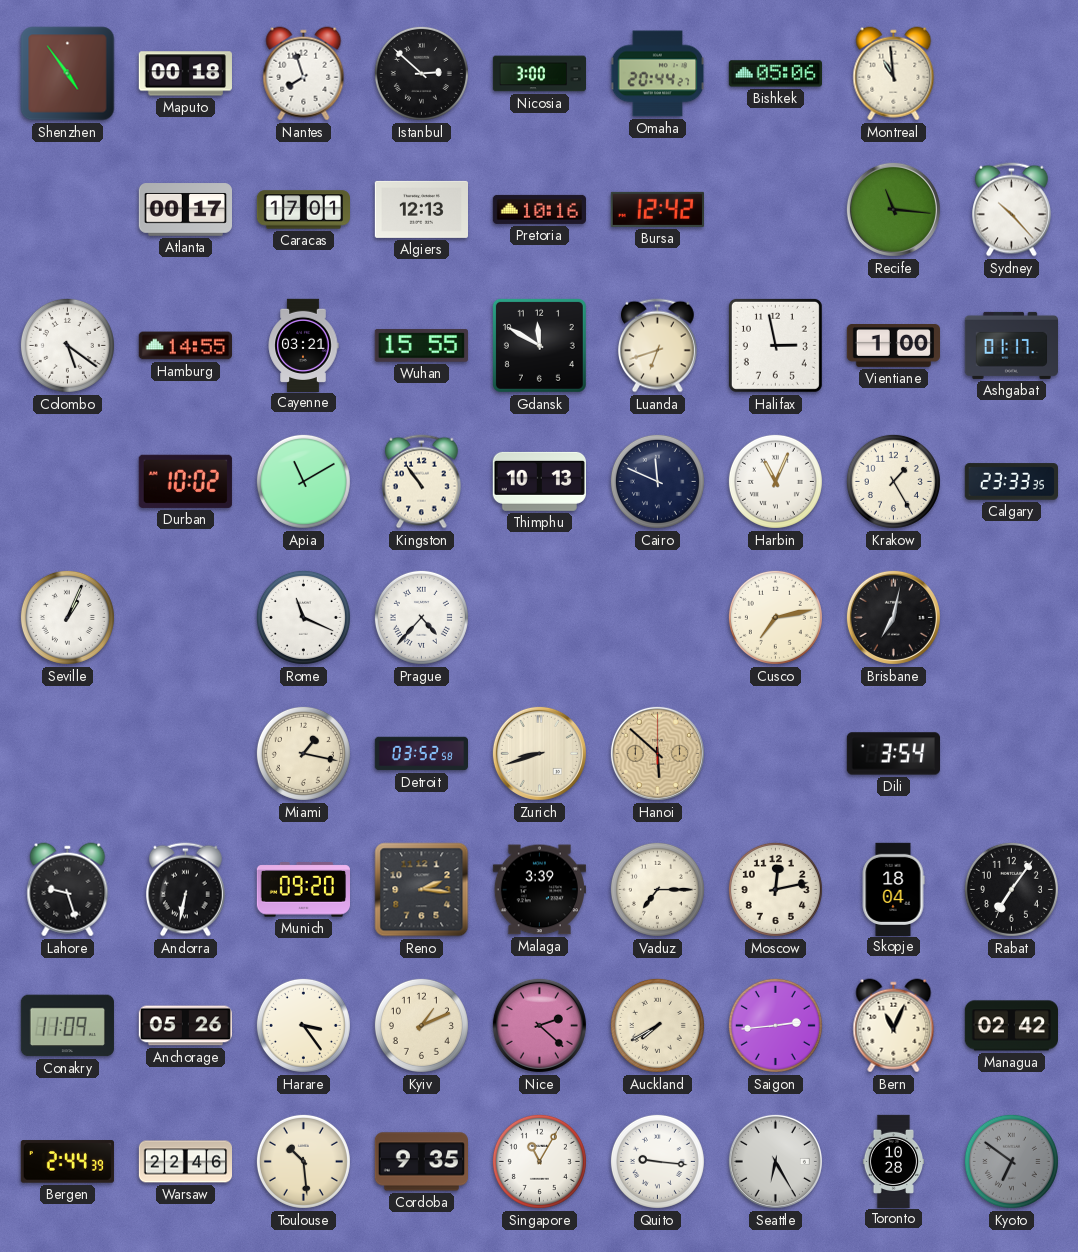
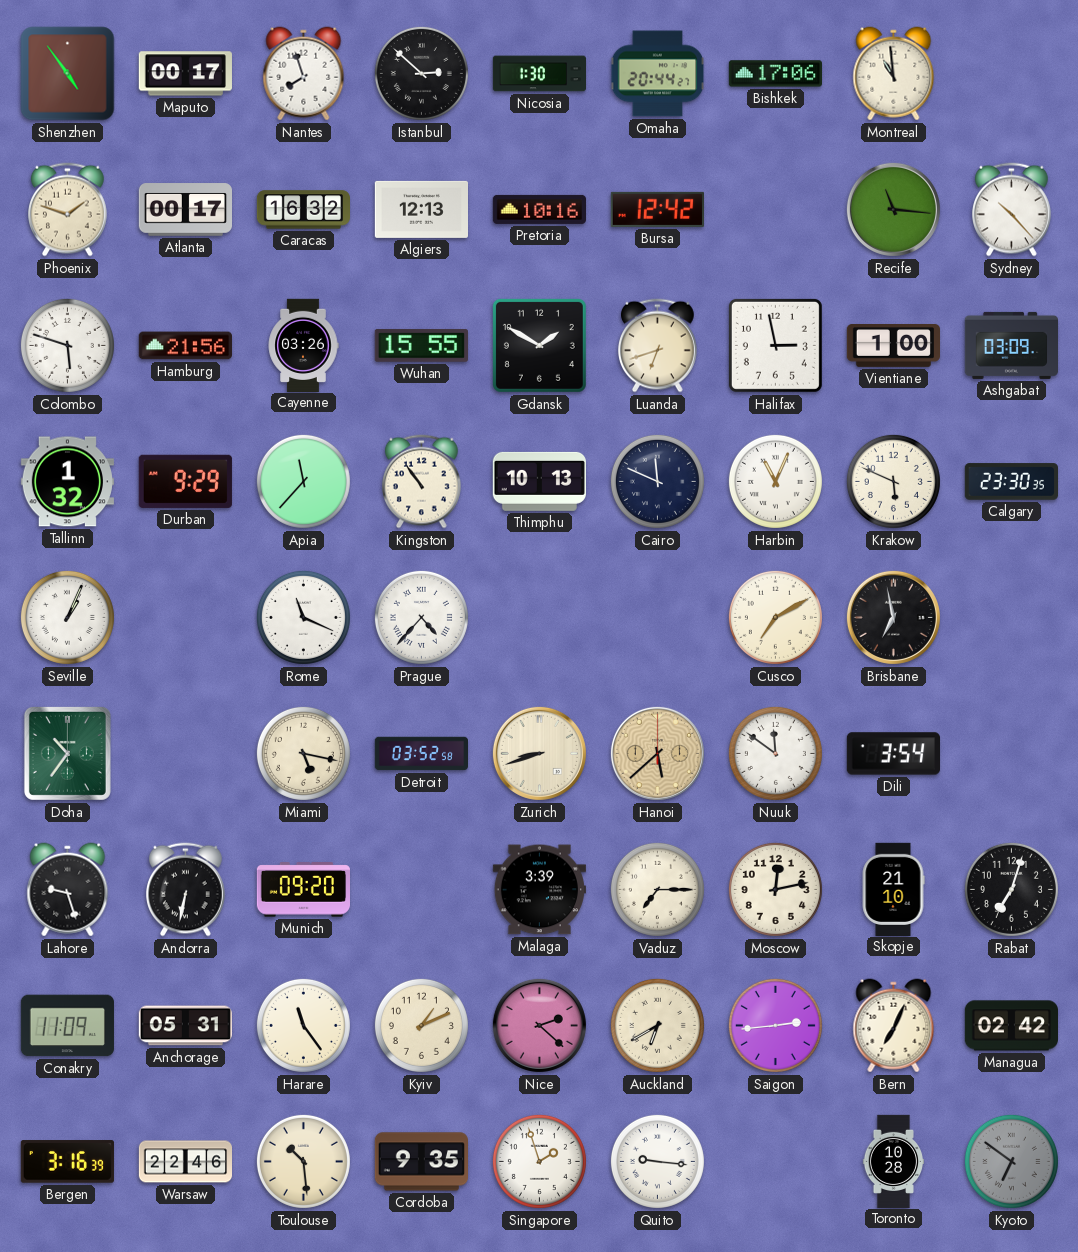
Maputo: 00:18 -> 00:17
Nicosia: 3:00 -> 1:30
Bishkek: 05:06 -> 17:06
Phoenix: none -> 1:48
Caracas: 17:01 -> 16:32
Colombo: 5:21 -> 5:48
Hamburg: 14:55 -> 21:56
Cayenne: 03:21 -> 03:26
Gdansk: 11:50 -> 1:50
Ashgabat: 01:17 -> 03:09
Tallinn: none -> 1:32
Durban: 10:02 -> 9:29
Apia: 11:10 -> 11:37
Krakow: 1:25 -> 5:49
Calgary: 23:33 -> 23:30
Cusco: 7:13 -> 7:10
Brisbane: 7:02 -> 6:58
Doha: none -> 10:36
Miami: 1:17 -> 5:17
Hanoi: 5:52 -> 5:38
Nuuk: none -> 11:51
Reno: 2:16 -> none
Skopje: 18:04 -> 21:10
Rabat: 7:06 -> 7:03
Anchorage: 05:26 -> 05:31
Harare: 3:24 -> 11:24
Auckland: 7:40 -> 6:40
Bern: 11:04 -> 7:04
Bergen: 2:44 -> 3:16
Singapore: 11:05 -> 1:57
Seattle: 6:25 -> none
